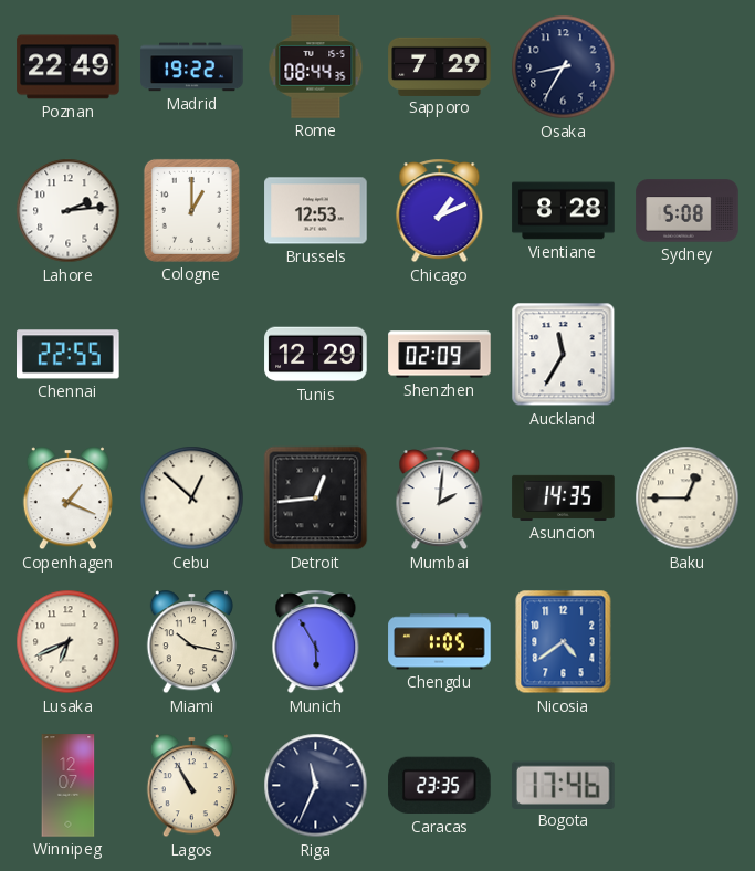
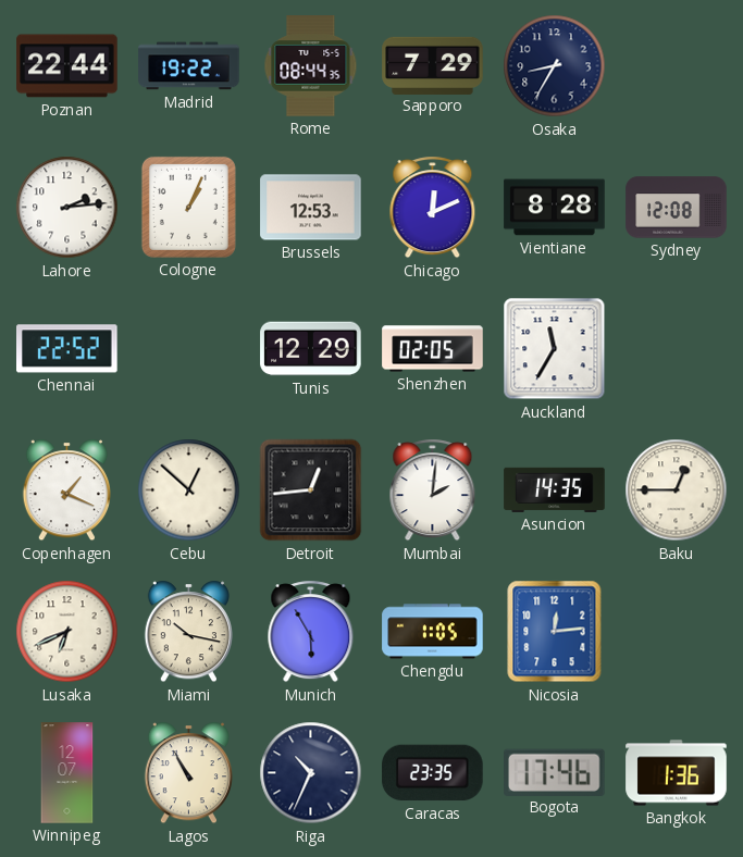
Poznan: 22:49 -> 22:44
Cologne: 1:00 -> 1:04
Chicago: 1:11 -> 12:11
Sydney: 5:08 -> 12:08
Chennai: 22:55 -> 22:52
Shenzhen: 02:09 -> 02:05
Nicosia: 4:39 -> 12:14
Riga: 11:34 -> 10:34
Bangkok: none -> 1:36
